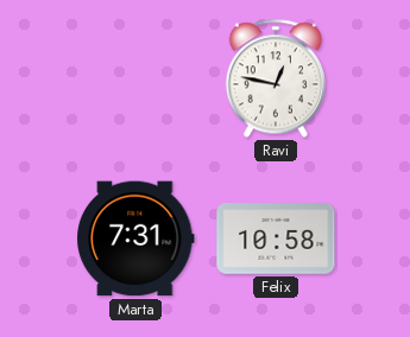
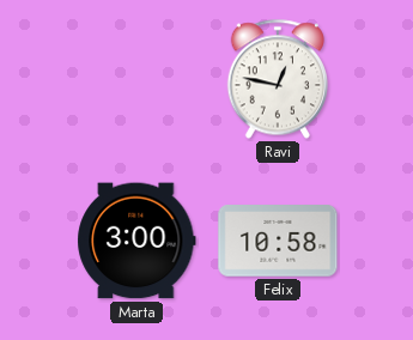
Marta: 7:31 -> 3:00
